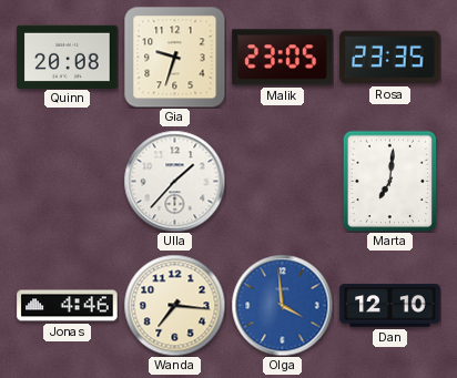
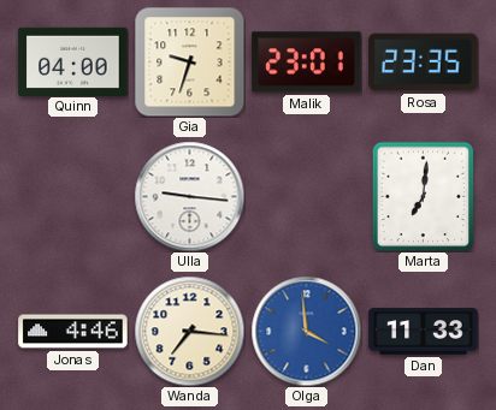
Quinn: 20:08 -> 04:00
Malik: 23:05 -> 23:01
Ulla: 1:37 -> 9:16
Dan: 12:10 -> 11:33
